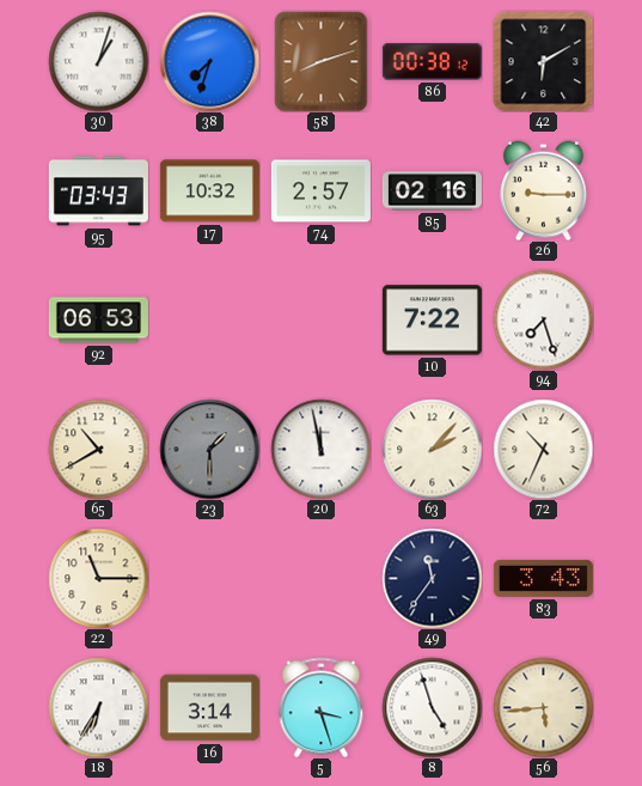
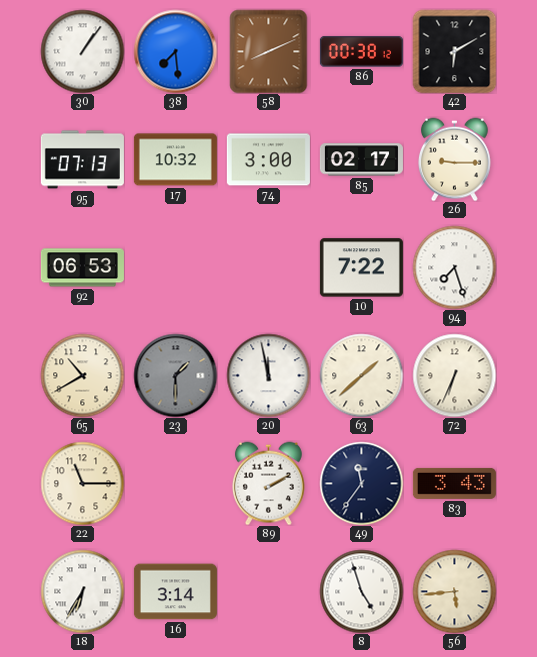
30: 1:03 -> 1:06
38: 7:33 -> 7:29
58: 8:12 -> 8:11
95: 03:43 -> 07:13
74: 2:57 -> 3:00
85: 02:16 -> 02:17
63: 2:07 -> 1:38
72: 10:34 -> 6:34
89: none -> 2:10
5: 3:27 -> none
